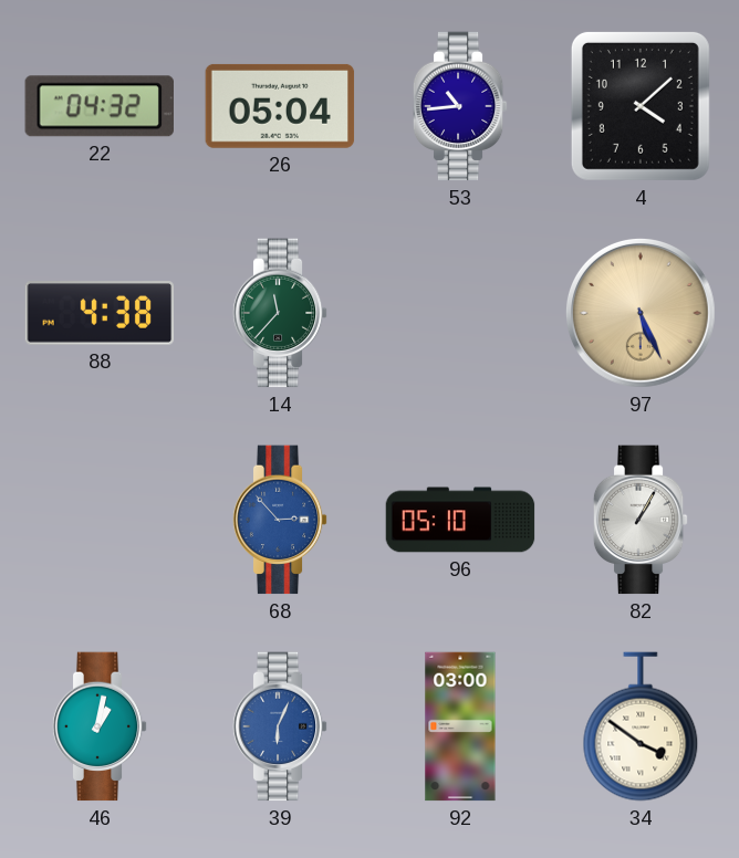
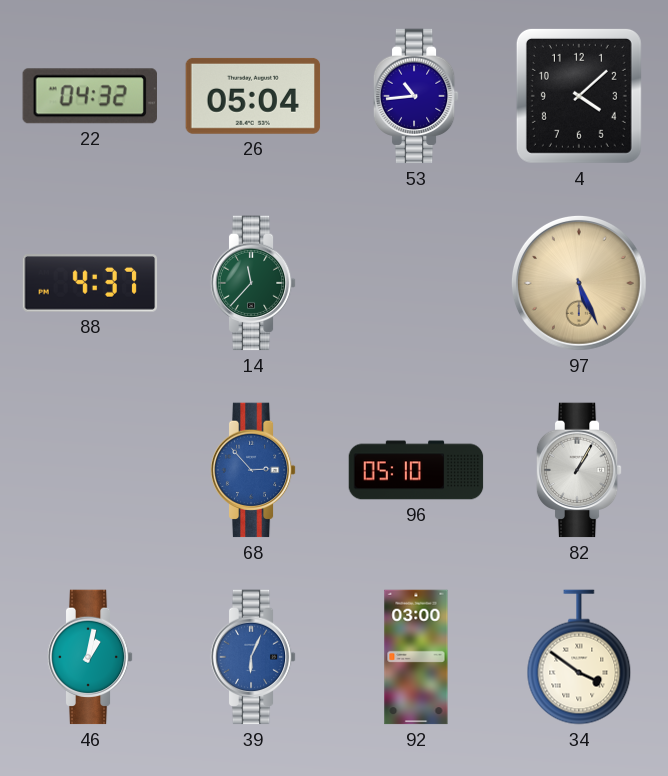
88: 4:38 -> 4:37
